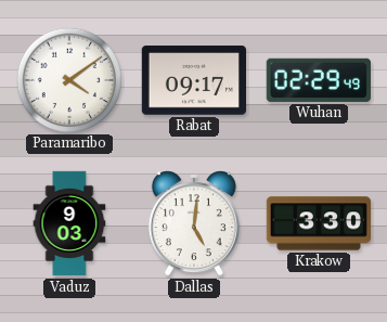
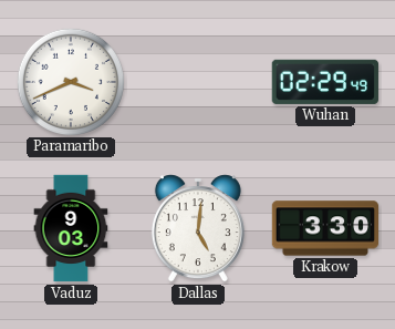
Paramaribo: 4:09 -> 3:41
Rabat: 09:17 -> none
